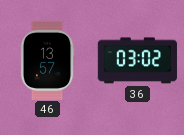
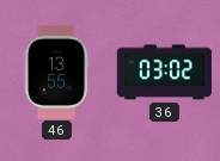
46: 13:57 -> 13:55
